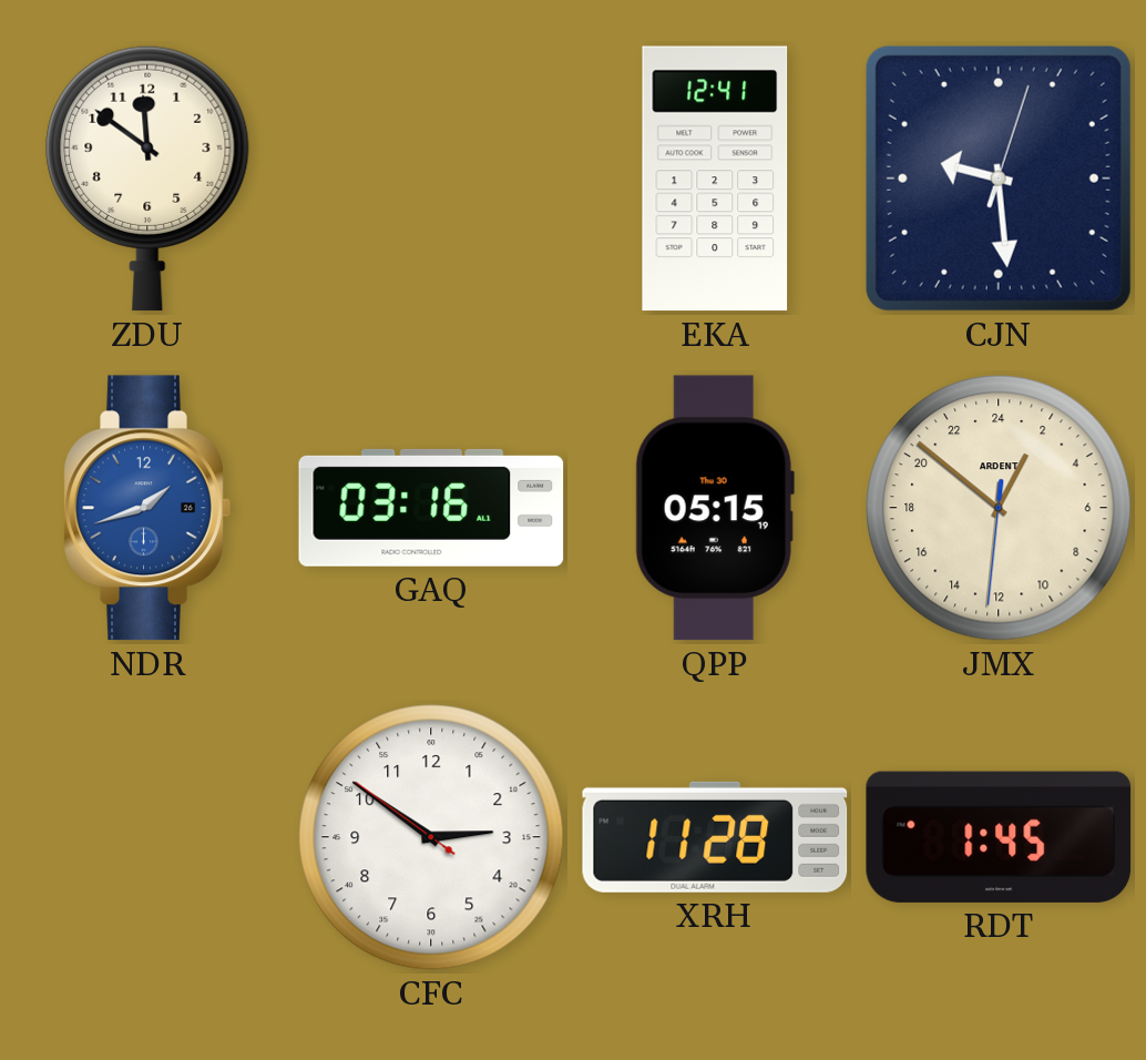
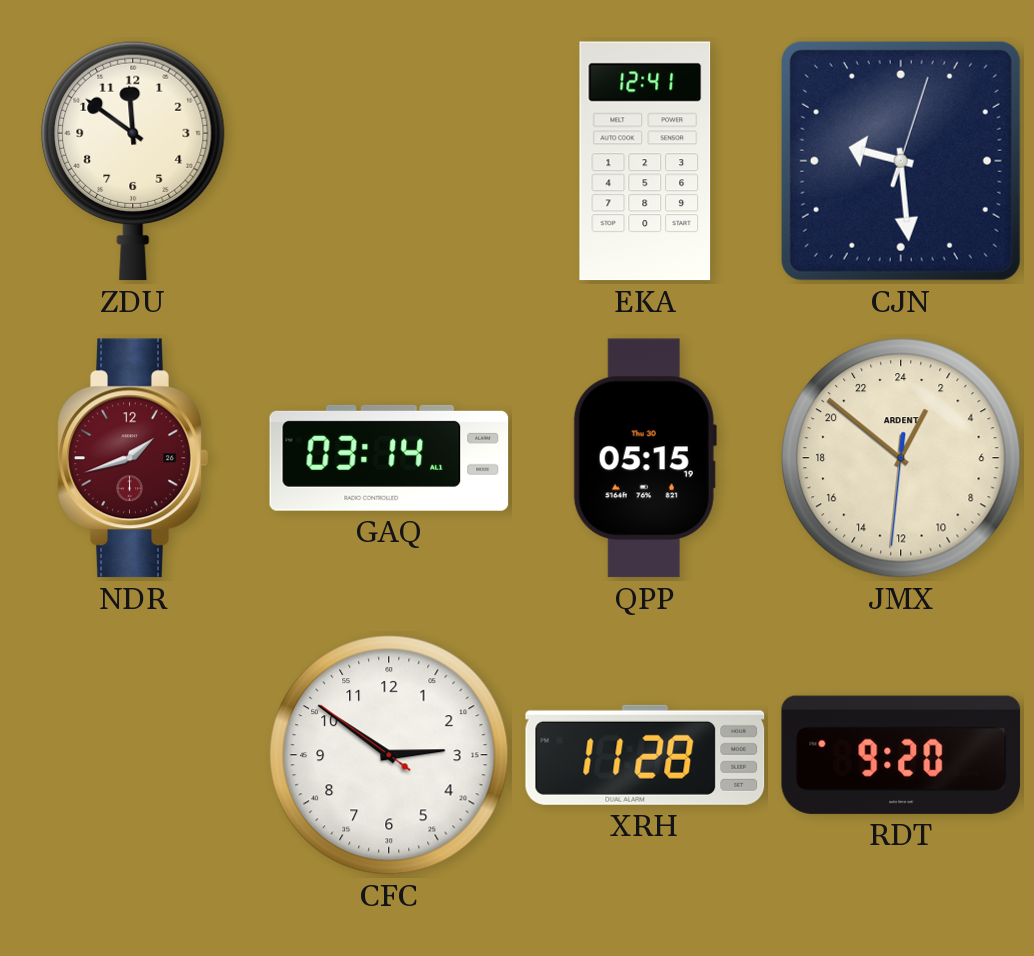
NDR dial: blue -> burgundy
GAQ: 03:16 -> 03:14
RDT: 1:45 -> 9:20
